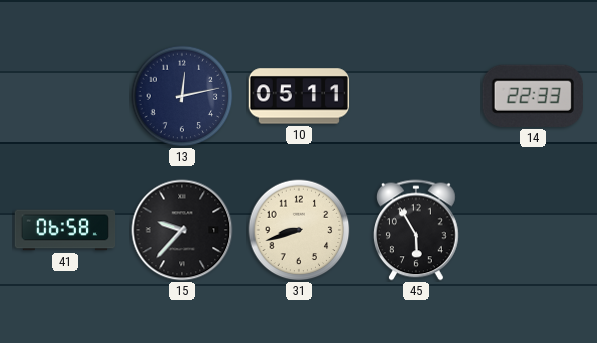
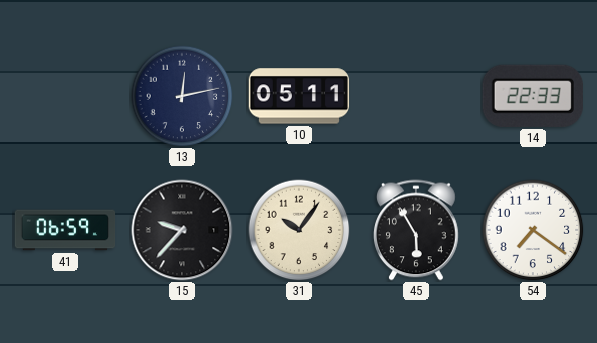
41: 06:58 -> 06:59
31: 8:42 -> 10:06
54: none -> 7:21
